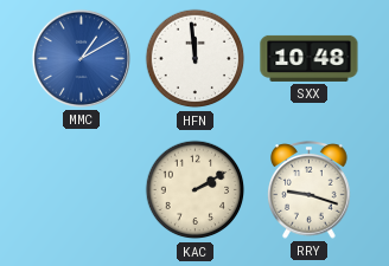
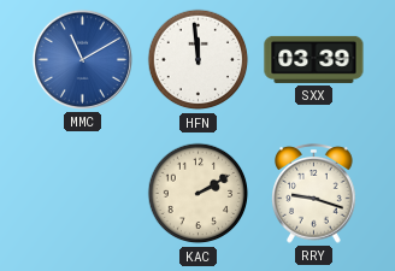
MMC: 1:10 -> 11:10
SXX: 10:48 -> 03:39
